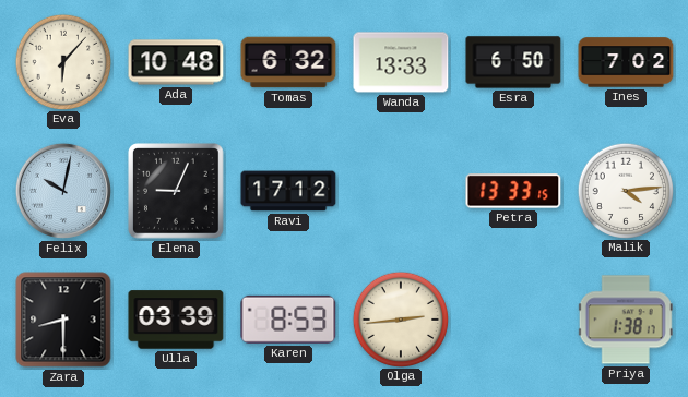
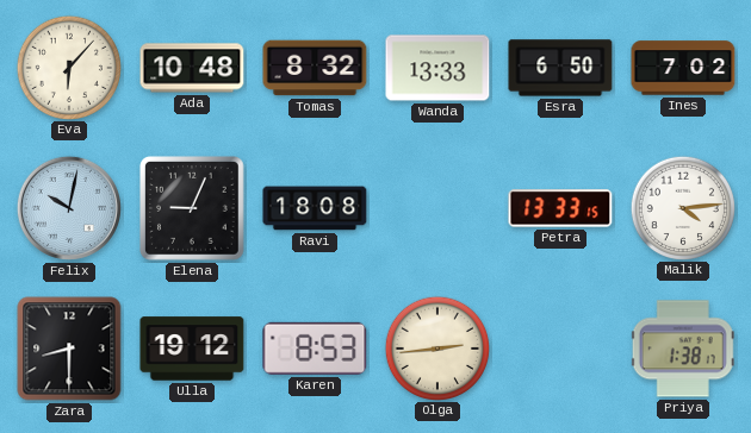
Tomas: 6:32 -> 8:32
Ravi: 17:12 -> 18:08
Ulla: 03:39 -> 19:12
